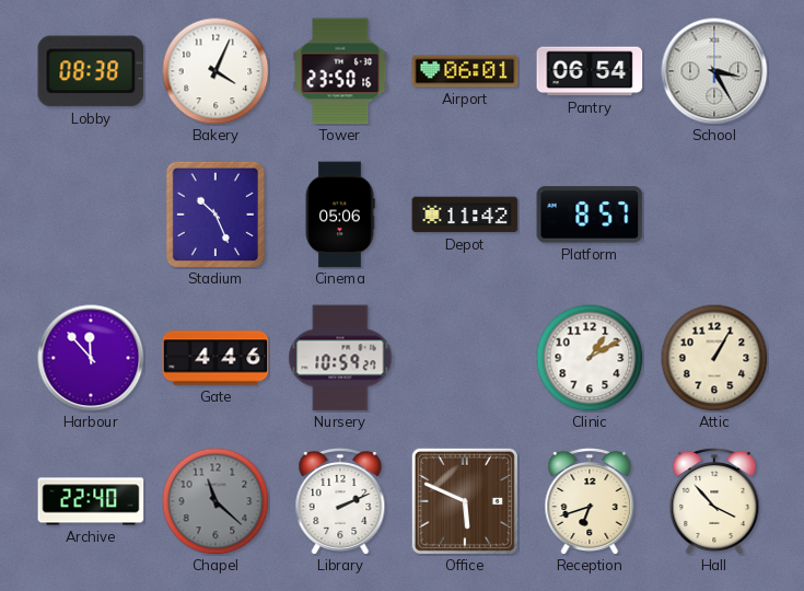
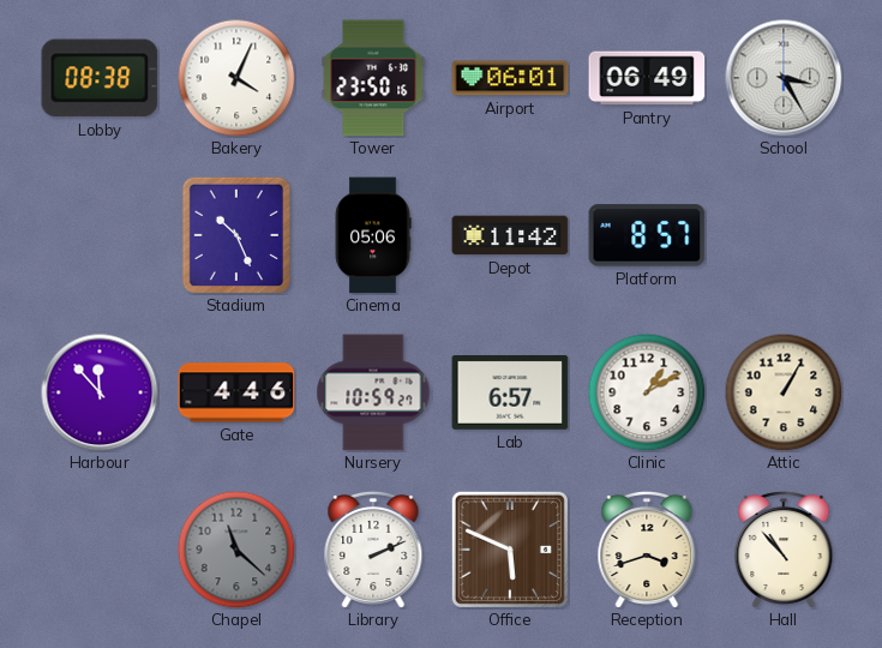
Pantry: 06:54 -> 06:49
Lab: none -> 6:57
Archive: 22:40 -> none
Reception: 6:42 -> 3:42
Hall: 3:53 -> 10:53
